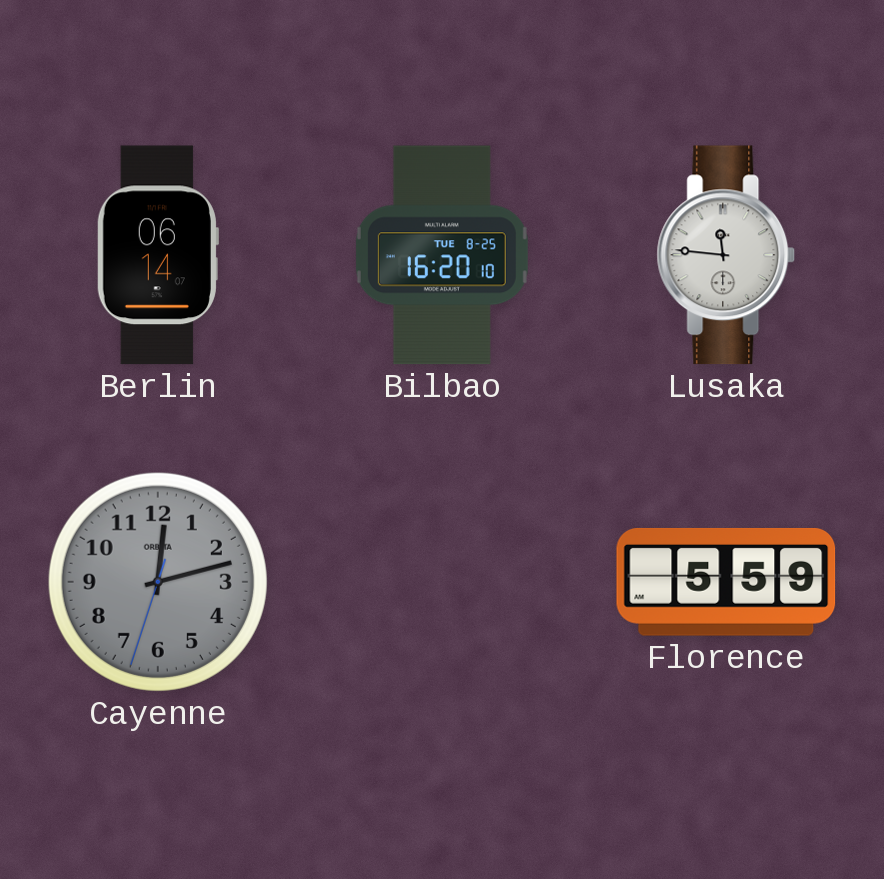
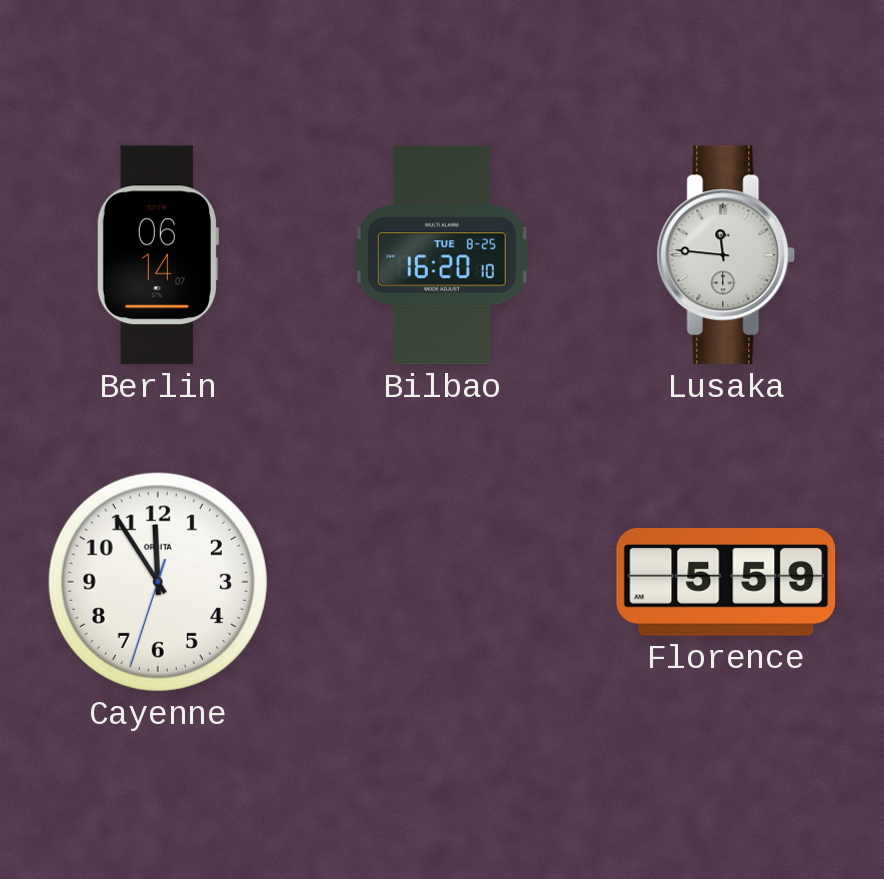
Cayenne: 12:12 -> 11:54
Cayenne dial: grey -> white
